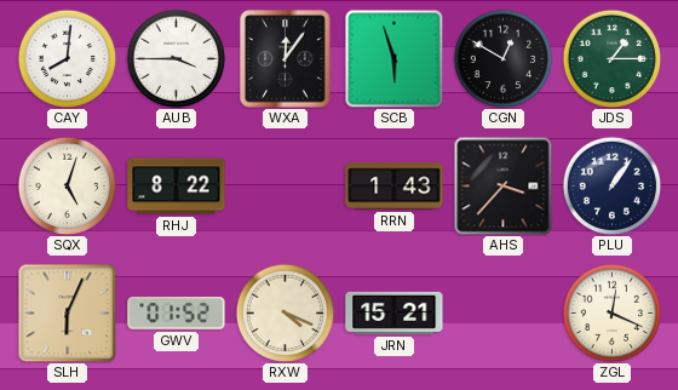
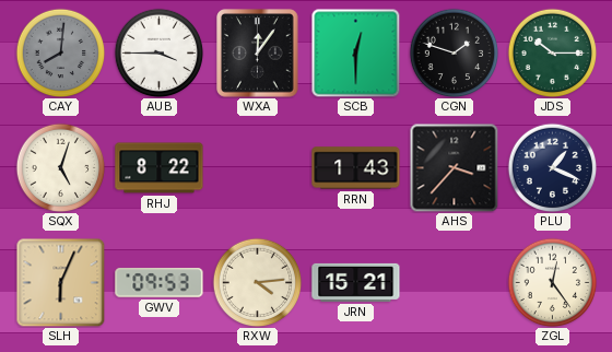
CAY dial: white -> grey
SCB: 5:57 -> 12:30
CGN: 12:50 -> 1:48
JDS: 1:15 -> 10:15
PLU: 1:06 -> 1:19
GWV: 01:52 -> 09:53
RXW: 4:19 -> 4:14
ZGL: 12:19 -> 12:24
